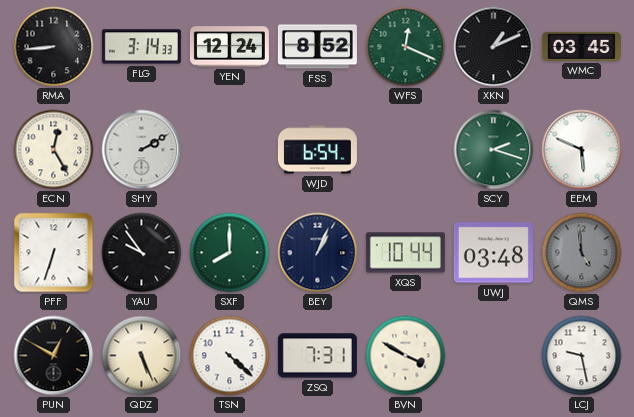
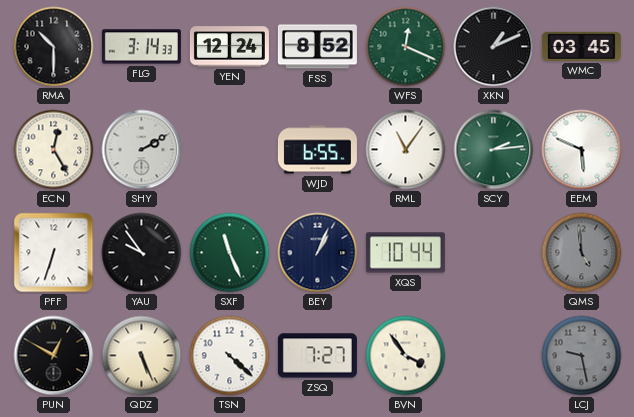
RMA: 8:44 -> 10:30
WJD: 6:54 -> 6:55
RML: none -> 11:06
SCY: 2:18 -> 2:14
SXF: 8:00 -> 11:26
UWJ: 03:48 -> none
ZSQ: 7:31 -> 7:27
BVN: 3:50 -> 3:54
LCJ dial: white -> grey
